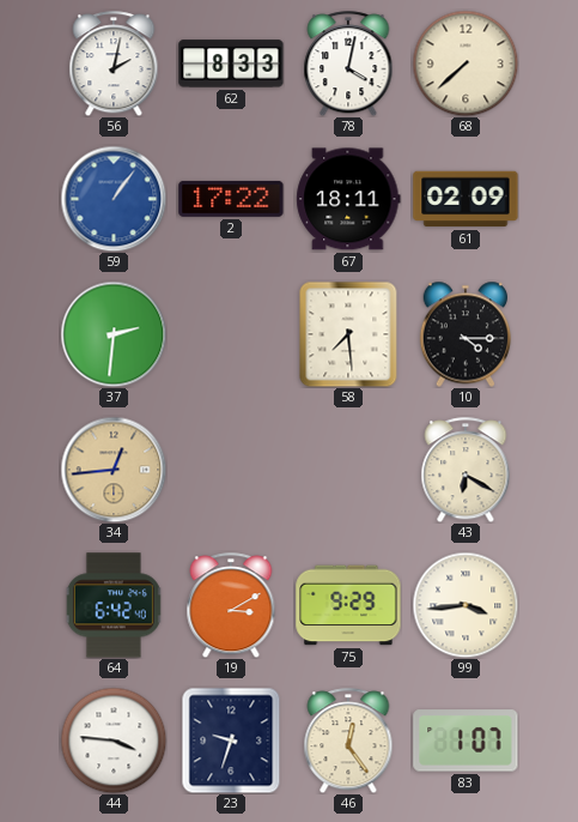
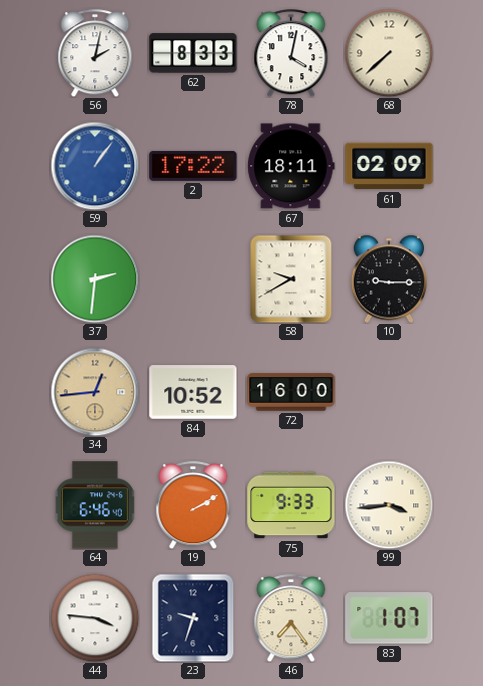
58: 7:29 -> 9:40
10: 4:15 -> 9:15
84: none -> 10:52
72: none -> 16:00
43: 6:20 -> none
64: 6:42 -> 6:46
19: 3:10 -> 2:10
75: 9:29 -> 9:33
46: 12:24 -> 7:24
